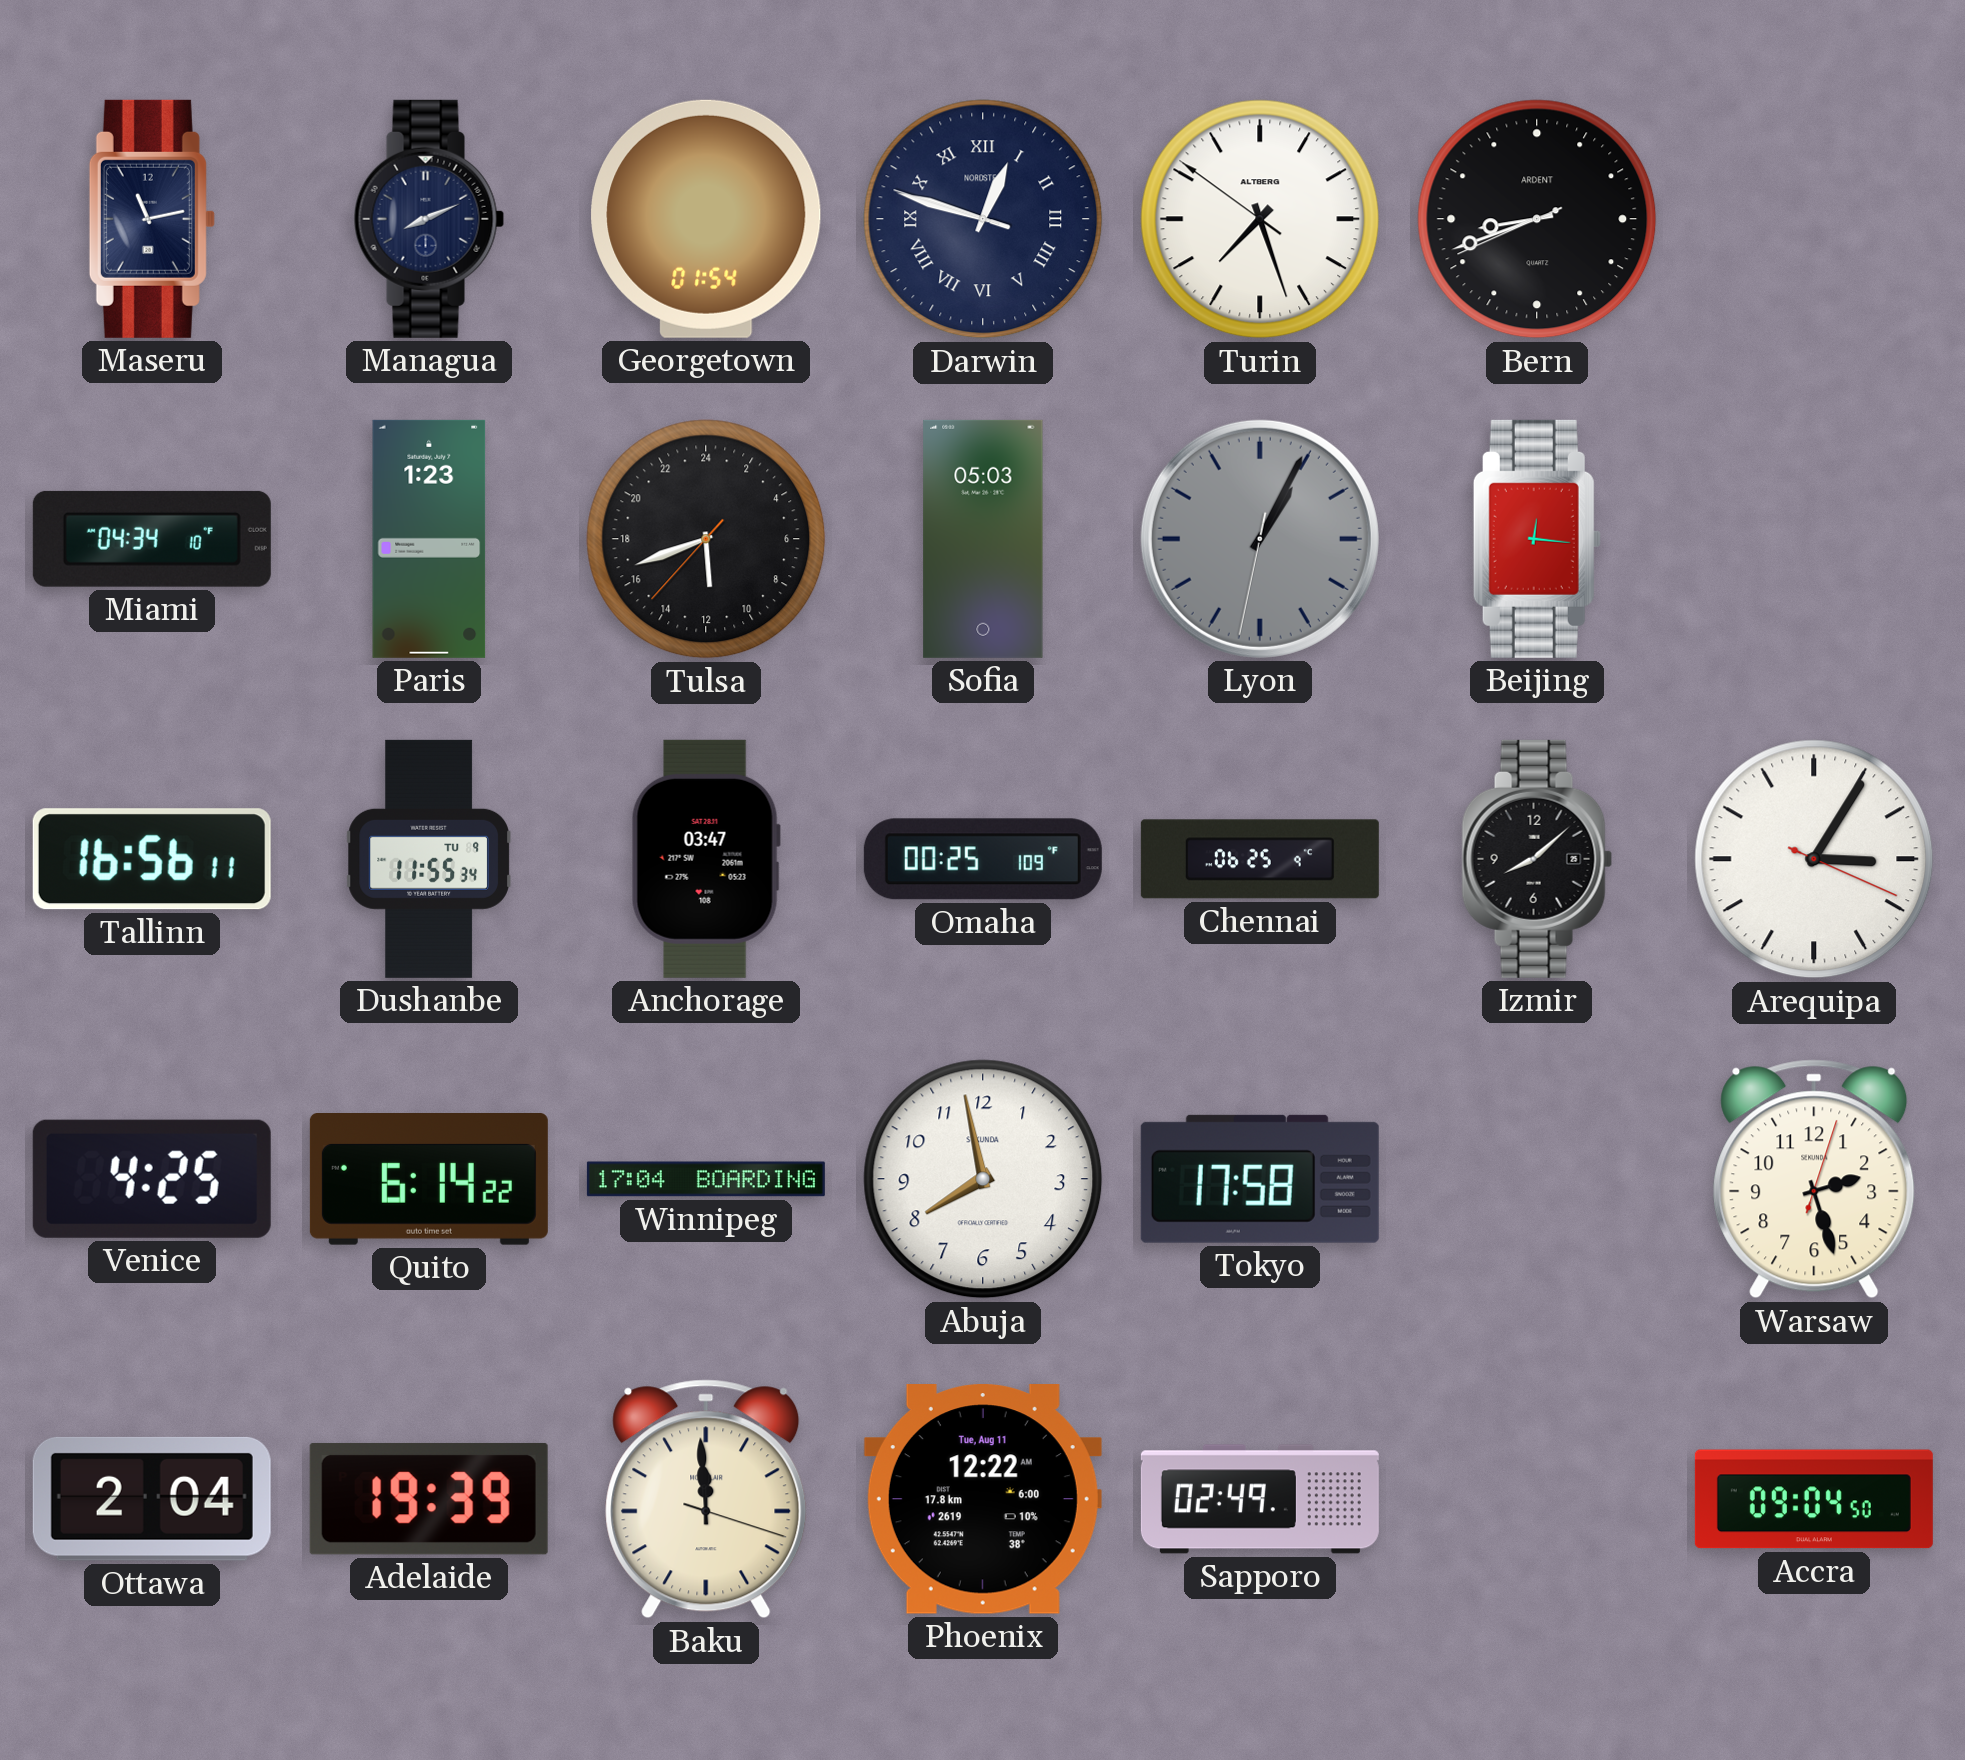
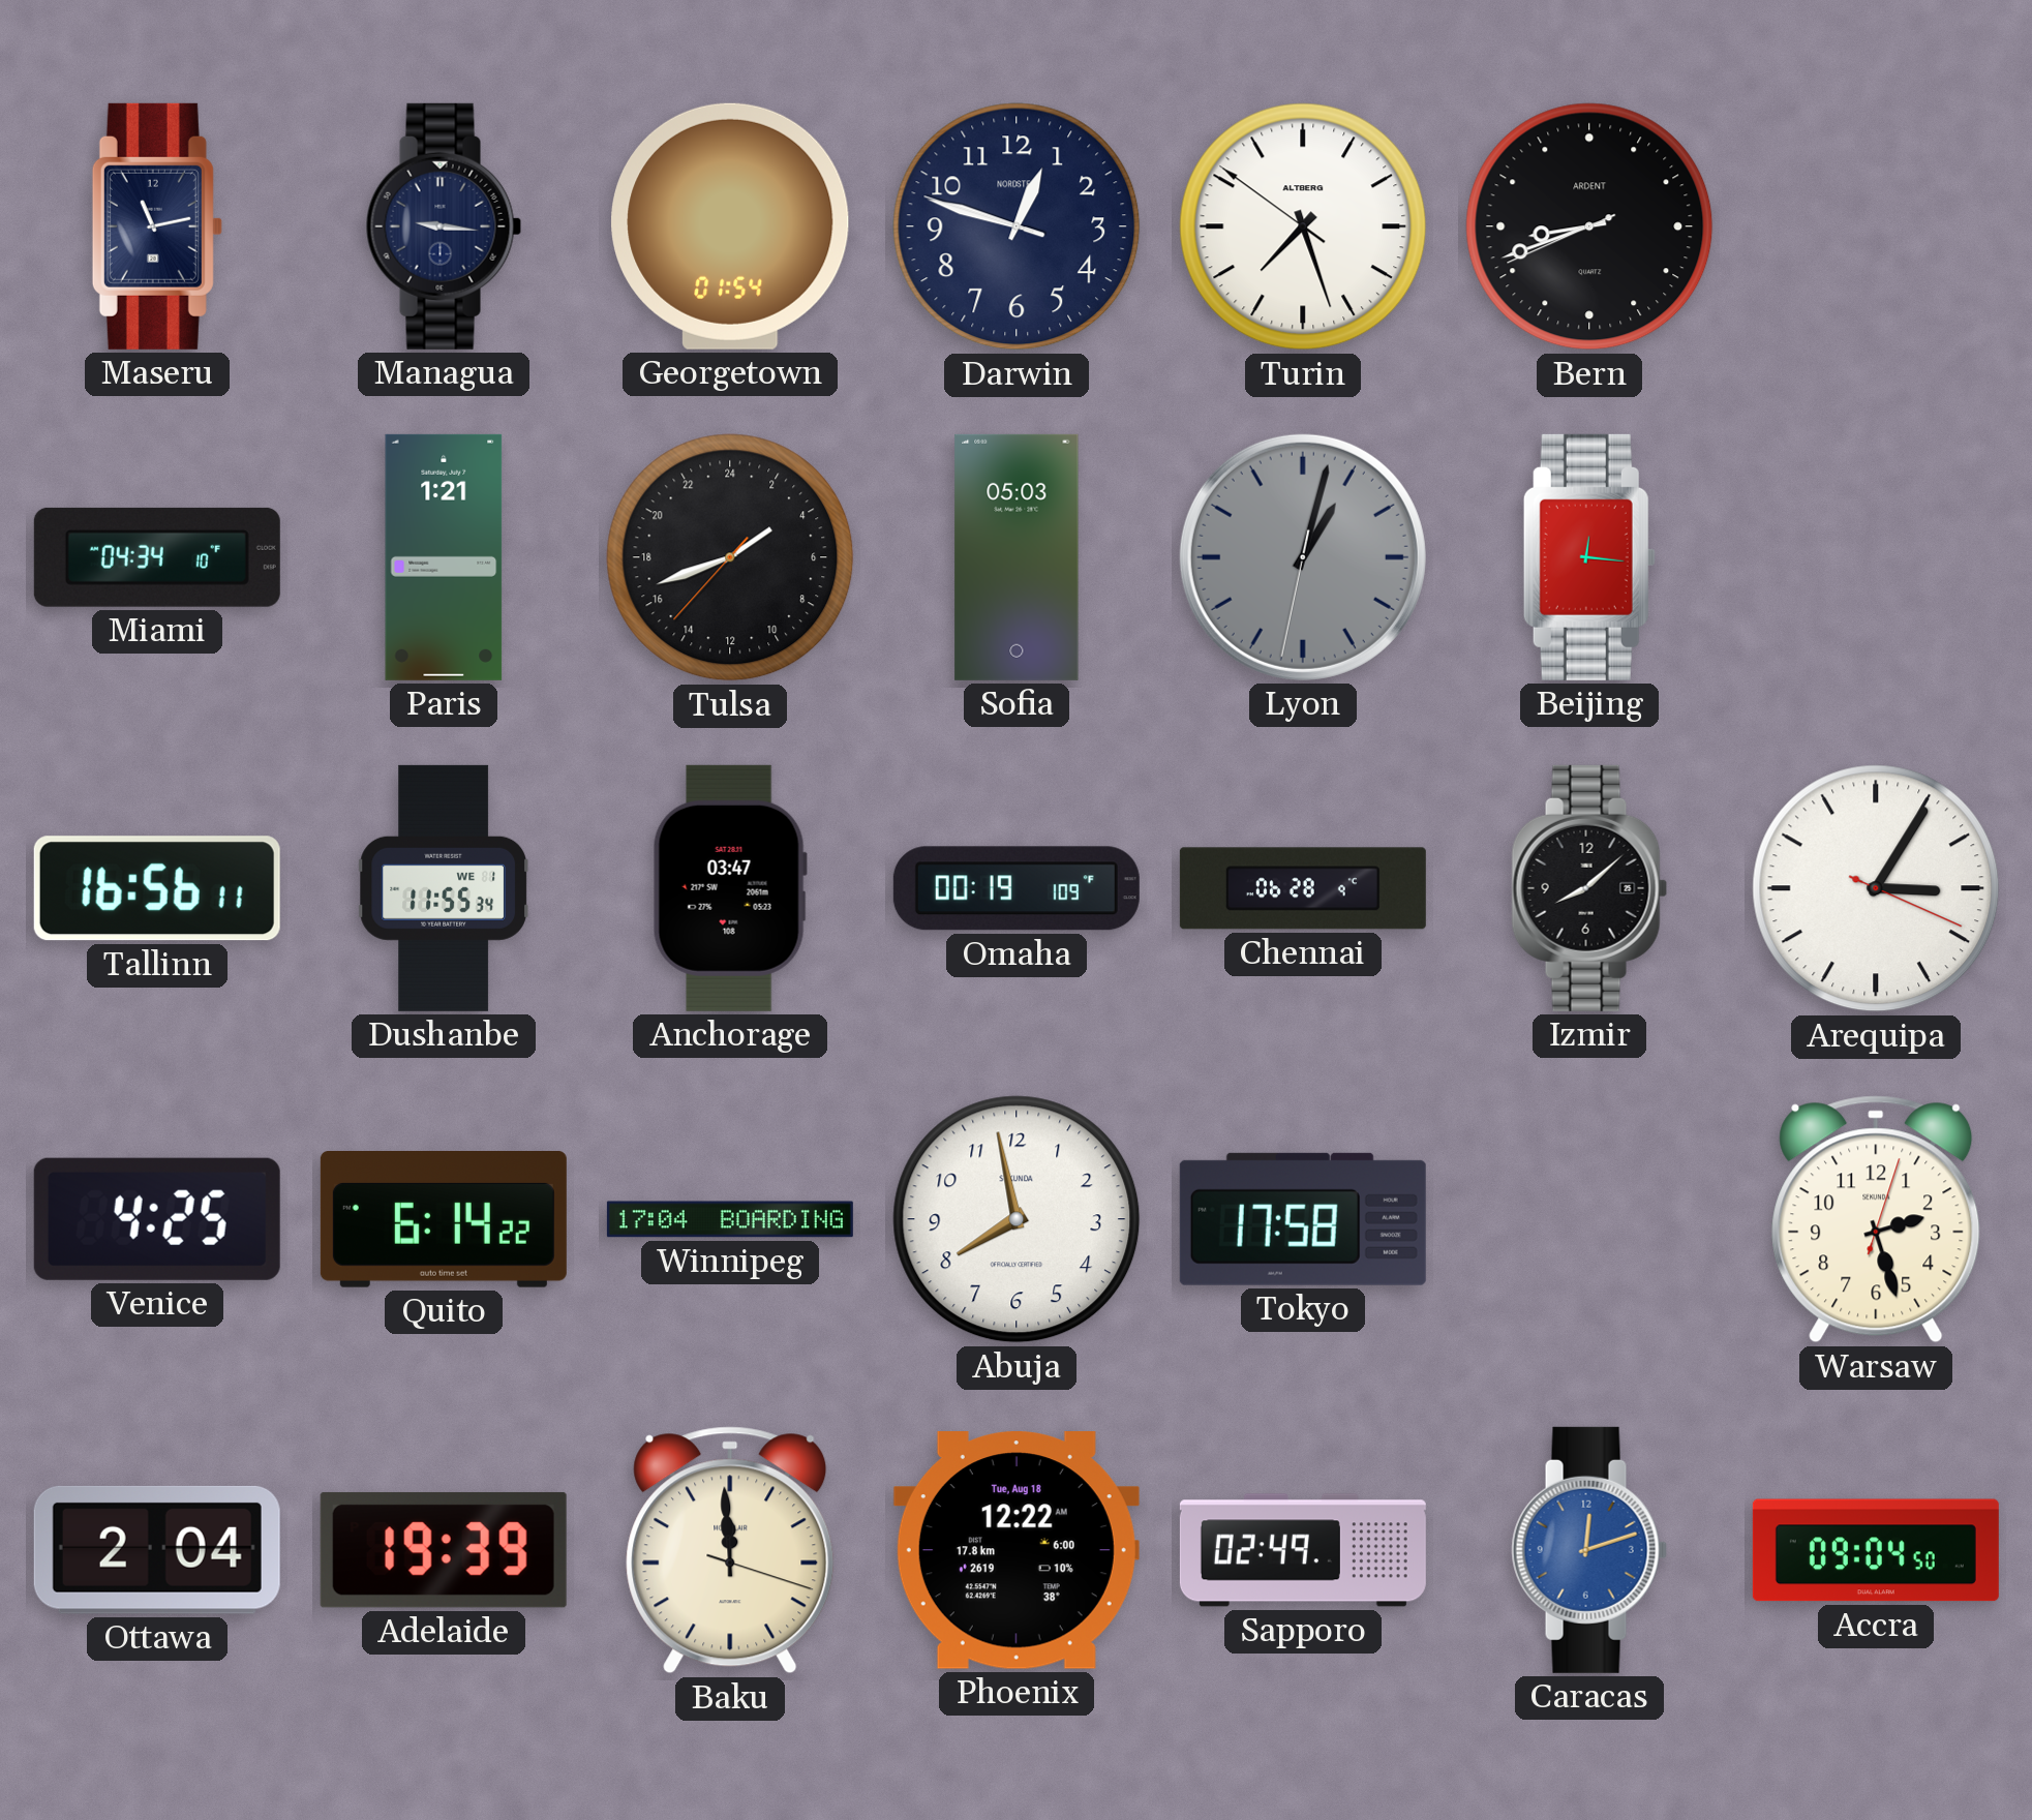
Managua: 8:11 -> 9:16
Darwin numerals: Roman -> Arabic
Paris: 1:23 -> 1:21
Tulsa: 11:41 -> 3:41
Lyon: 1:04 -> 1:02
Dushanbe date: TU 9 -> WE 1
Omaha: 00:25 -> 00:19
Chennai: 06:25 -> 06:28
Phoenix date: Tue, Aug 11 -> Tue, Aug 18
Caracas: none -> 12:12
